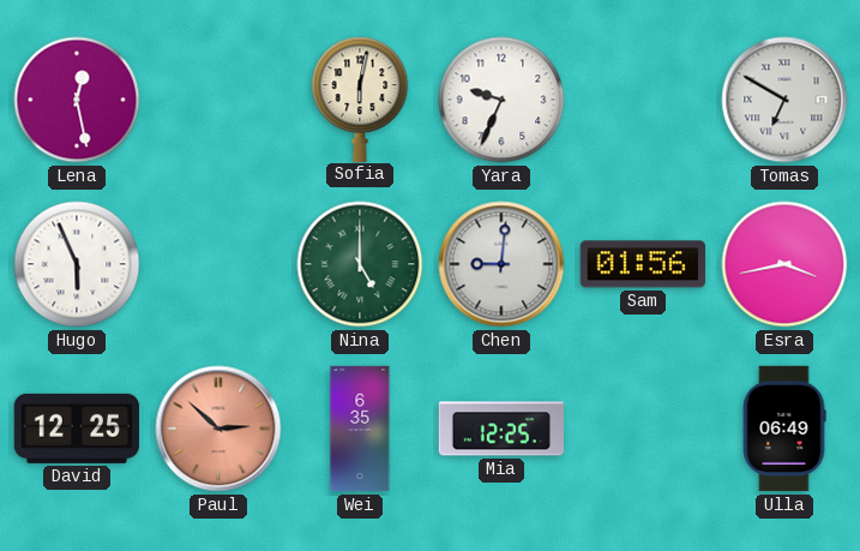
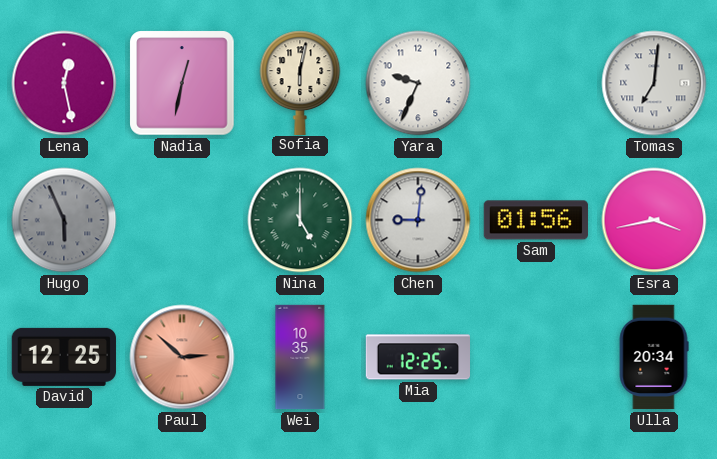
Nadia: none -> 12:32
Tomas: 6:50 -> 7:01
Hugo dial: white -> grey
Wei: 6:35 -> 10:35
Ulla: 06:49 -> 20:34
